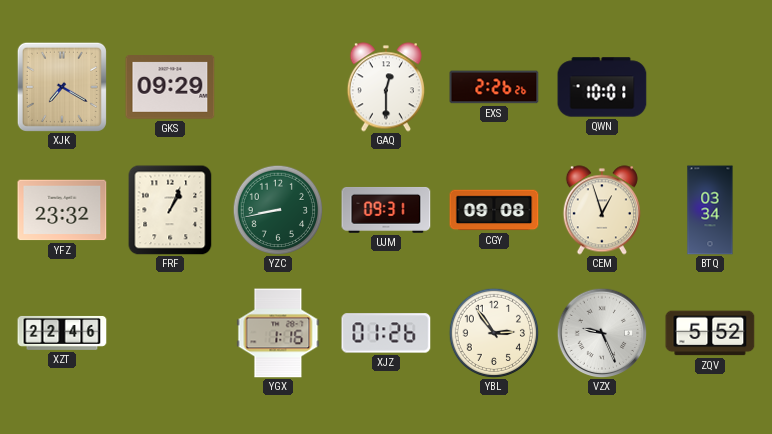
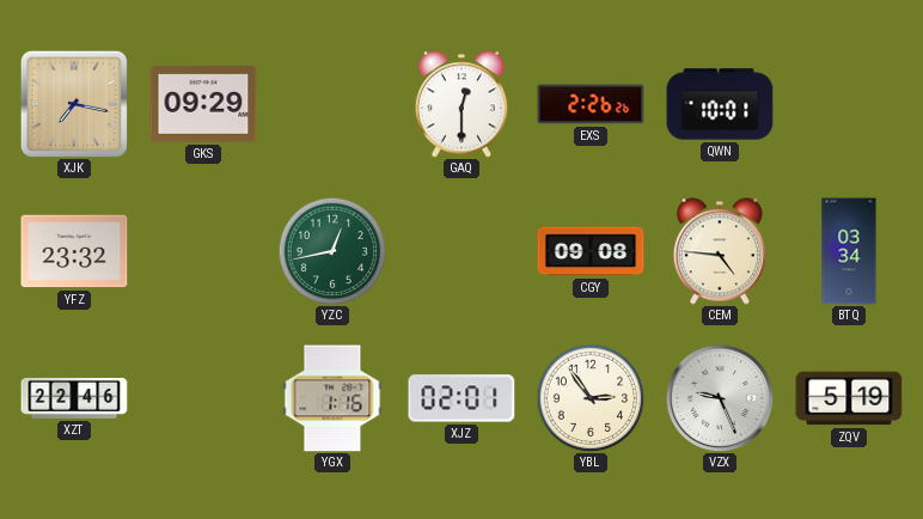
XJK: 7:20 -> 7:17
FRF: 1:04 -> none
YZC: 8:43 -> 12:43
UJM: 09:31 -> none
CEM: 12:57 -> 4:46
XJZ: 01:26 -> 02:01
ZQV: 5:52 -> 5:19
